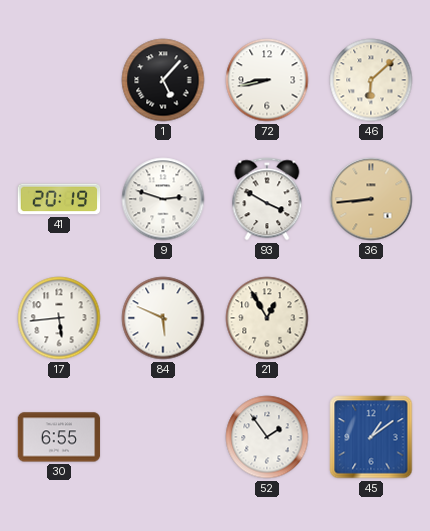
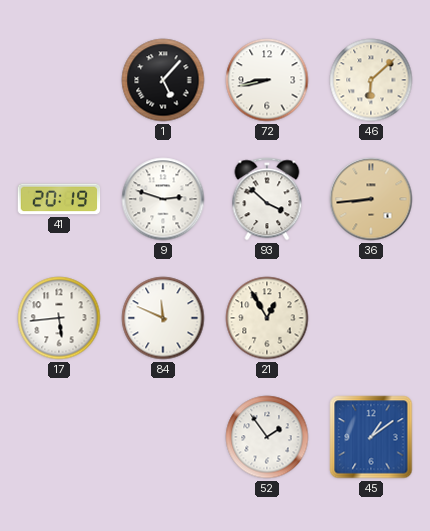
93: 3:50 -> 3:52
84: 5:49 -> 11:49
30: 6:55 -> none
